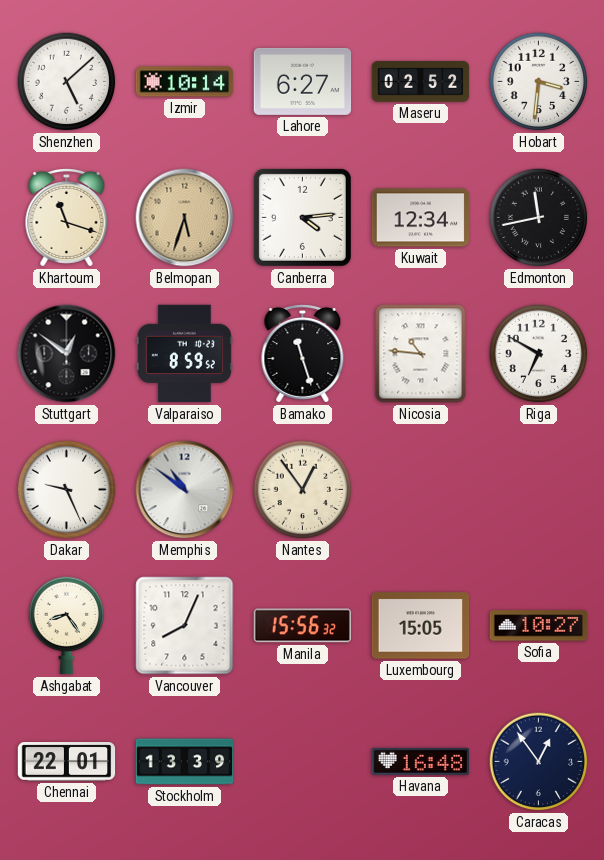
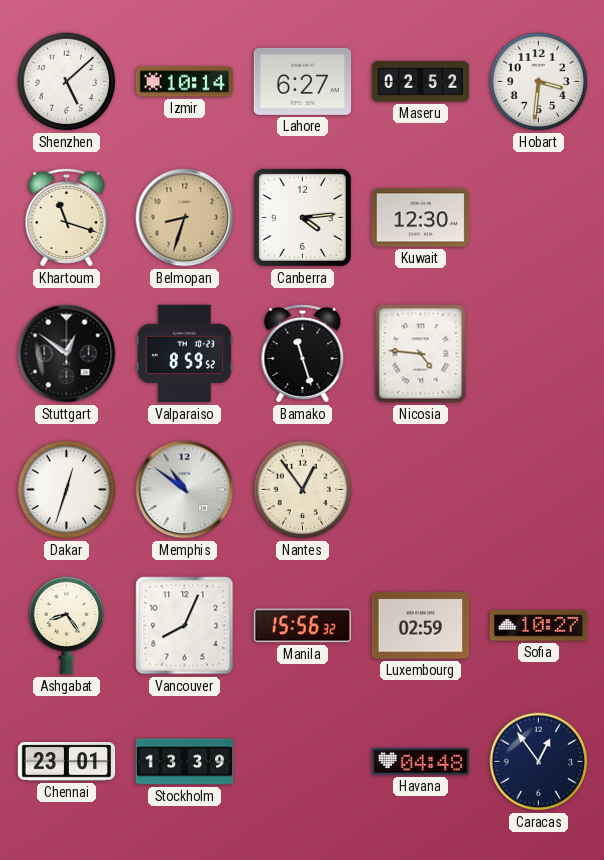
Belmopan: 5:33 -> 8:33
Kuwait: 12:34 -> 12:30
Edmonton: 11:43 -> none
Nicosia: 10:46 -> 4:46
Riga: 6:50 -> none
Dakar: 9:26 -> 12:33
Luxembourg: 15:05 -> 02:59
Chennai: 22:01 -> 23:01
Havana: 16:48 -> 04:48
